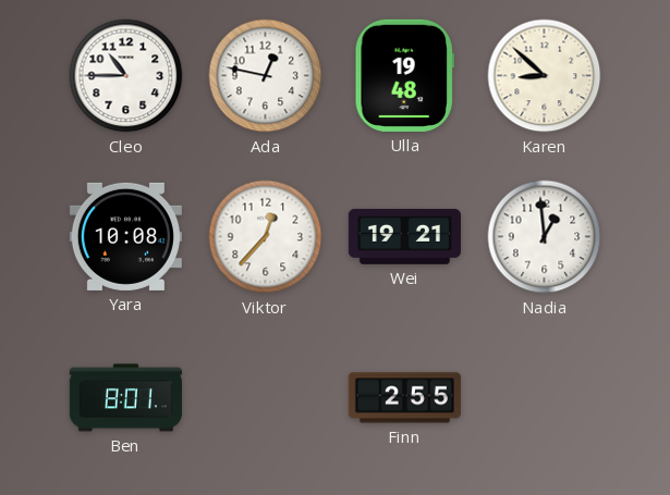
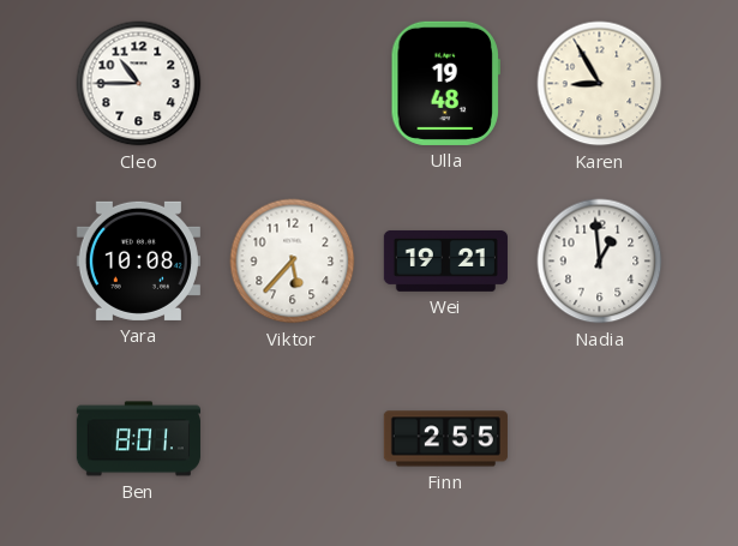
Ada: 12:47 -> none
Karen: 8:52 -> 8:55
Viktor: 12:37 -> 5:37
